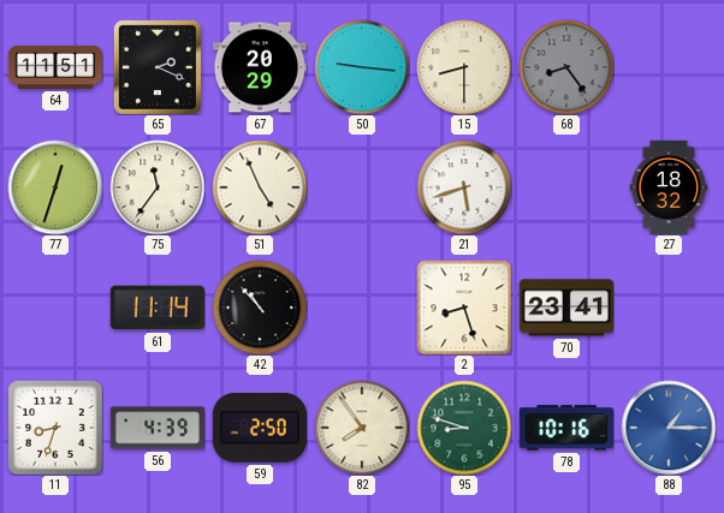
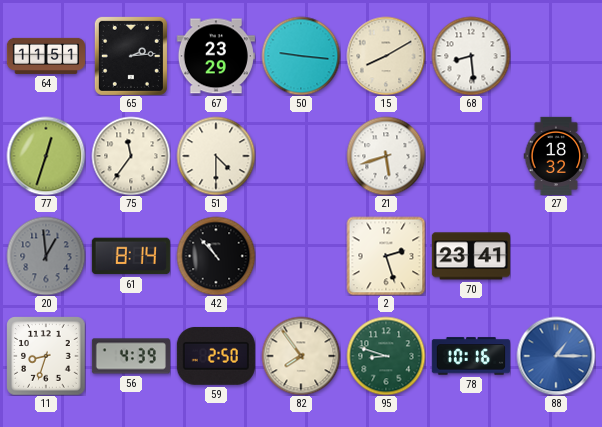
65: 2:19 -> 2:14
67: 20:29 -> 23:29
15: 8:30 -> 8:10
68: 8:24 -> 8:29
68 dial: grey -> white
51: 4:56 -> 4:30
20: none -> 12:59
61: 11:14 -> 8:14
2: 8:27 -> 2:27
